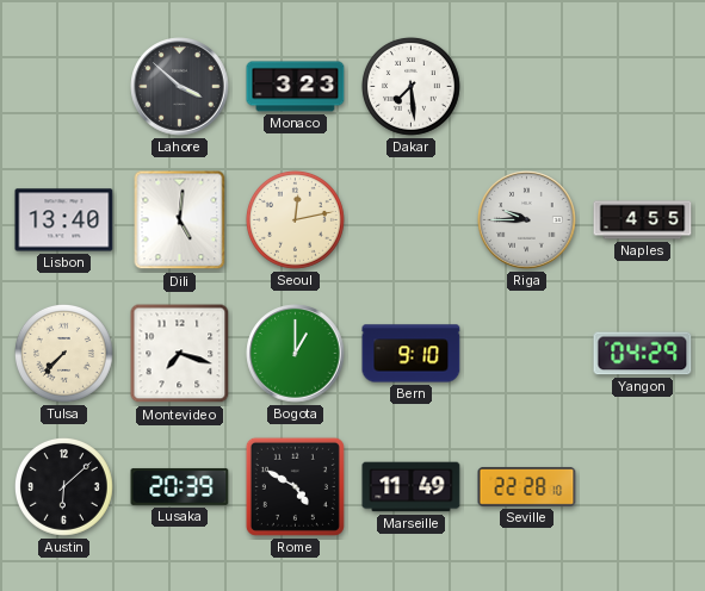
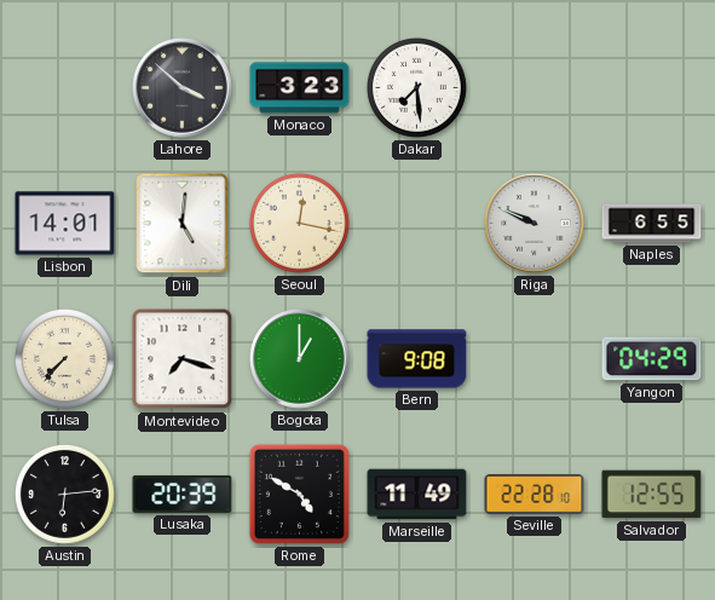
Lisbon: 13:40 -> 14:01
Seoul: 12:13 -> 12:17
Riga: 9:45 -> 9:49
Naples: 4:55 -> 6:55
Bern: 9:10 -> 9:08
Austin: 6:08 -> 6:14
Salvador: none -> 12:55
